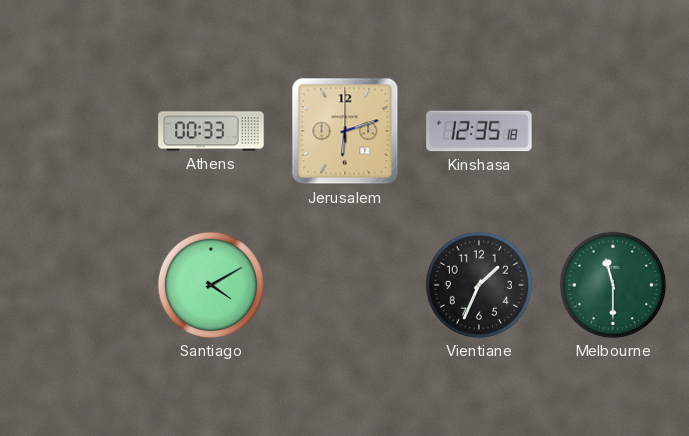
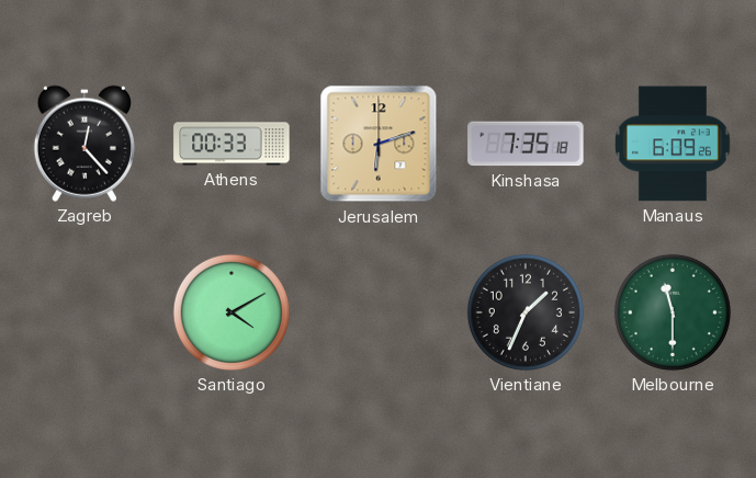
Zagreb: none -> 12:23
Kinshasa: 12:35 -> 7:35
Manaus: none -> 6:09
